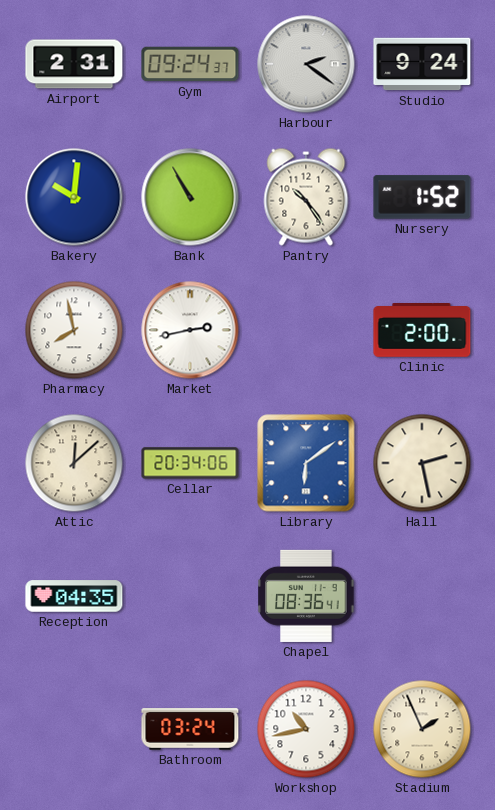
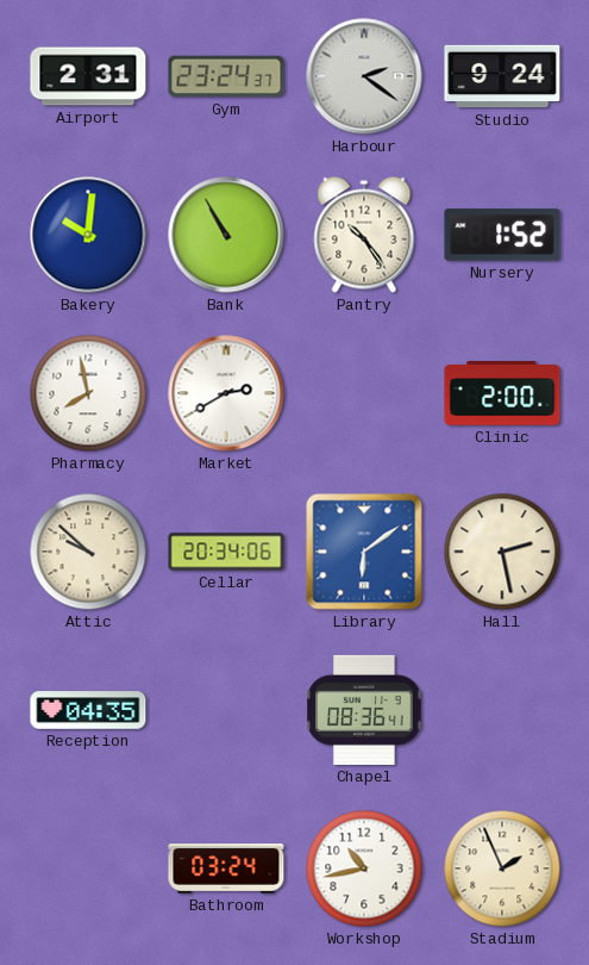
Gym: 09:24 -> 23:24
Market: 2:43 -> 2:40
Attic: 12:08 -> 9:52
